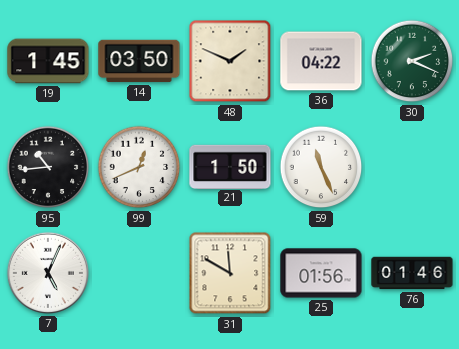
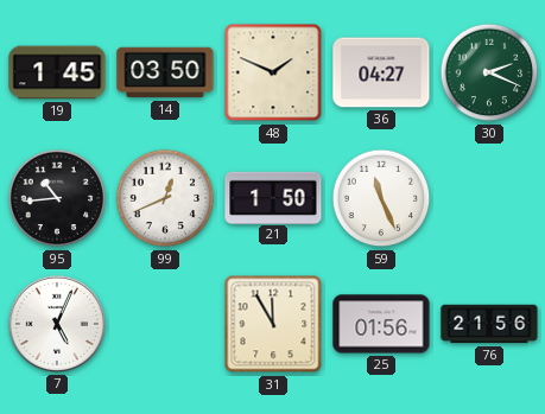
36: 04:22 -> 04:27
31: 11:50 -> 11:55
76: 01:46 -> 21:56
